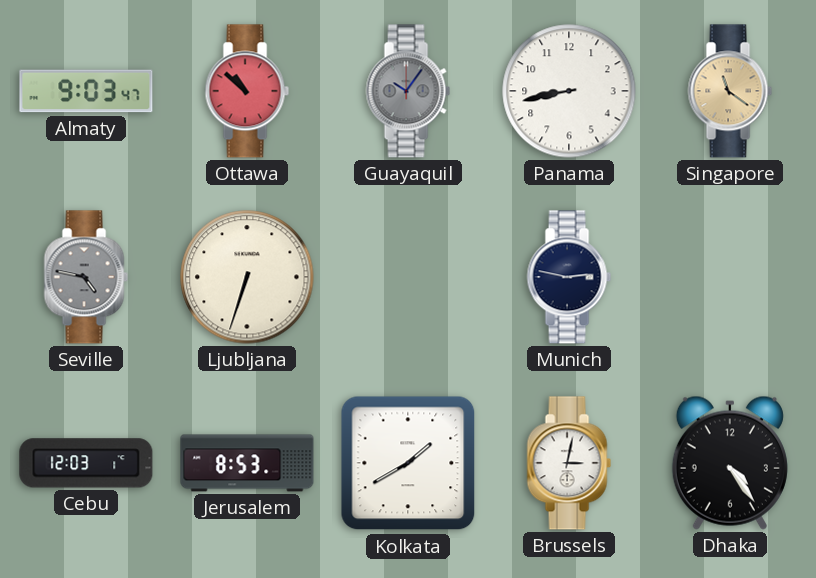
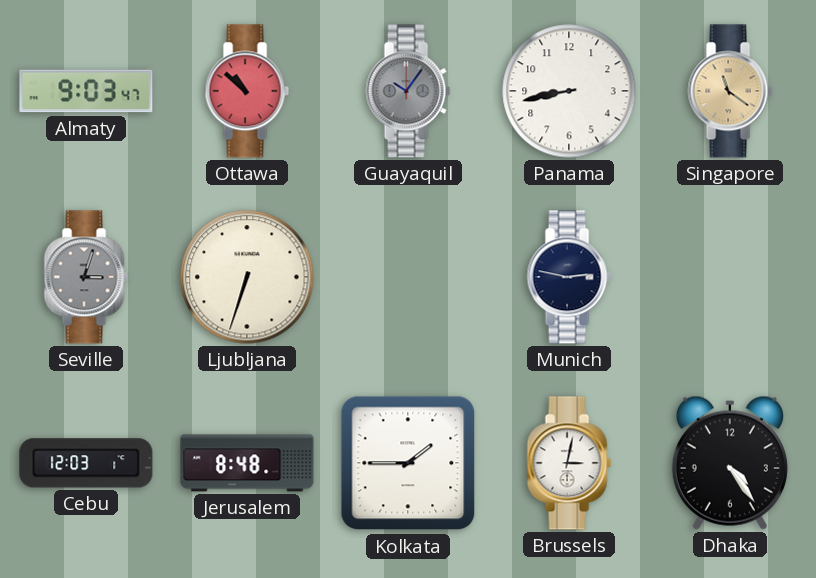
Seville: 4:47 -> 3:03
Jerusalem: 8:53 -> 8:48
Kolkata: 1:40 -> 1:45
